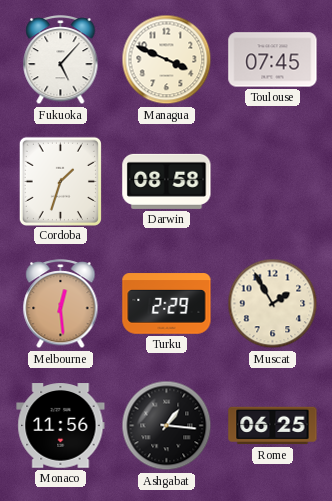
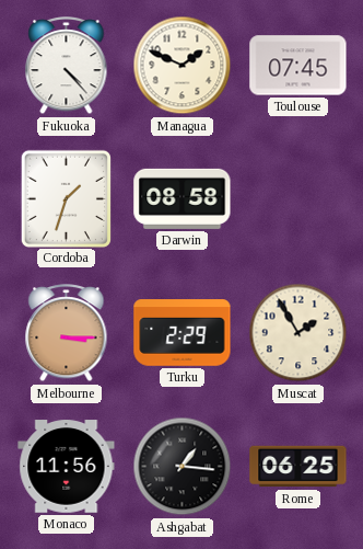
Fukuoka: 5:07 -> 4:23
Managua: 3:49 -> 1:49
Melbourne: 12:29 -> 3:15
